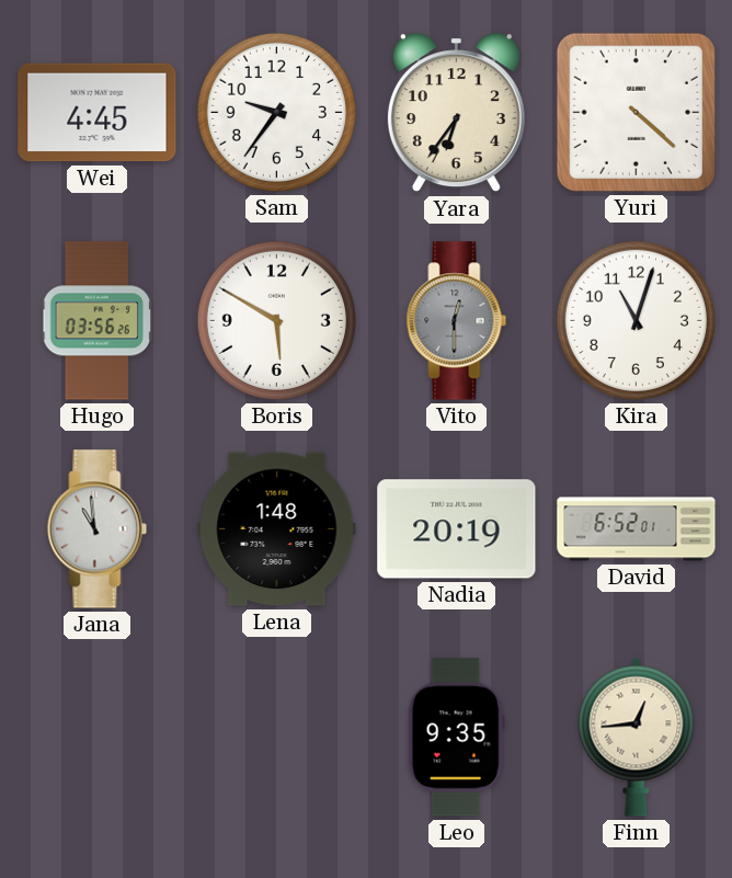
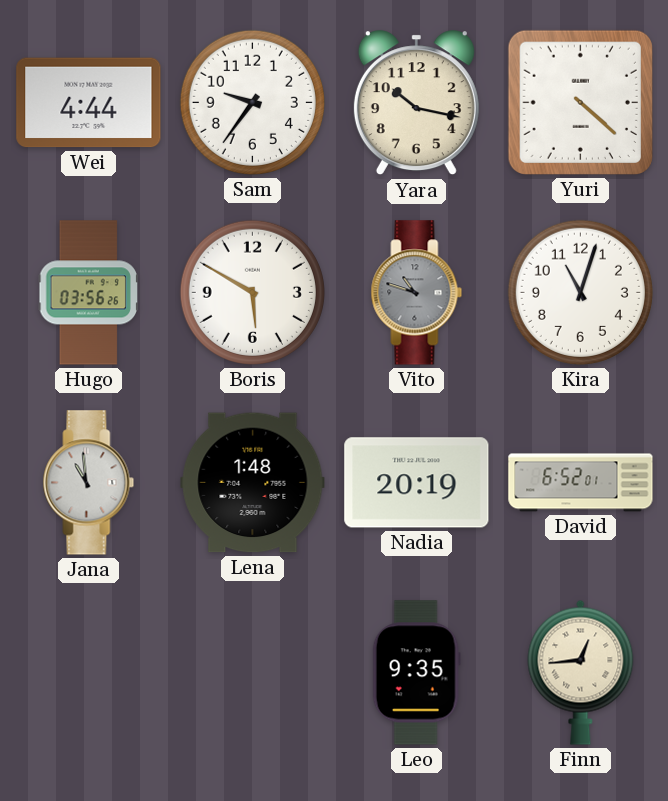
Wei: 4:45 -> 4:44
Yara: 6:36 -> 10:17
Vito: 12:30 -> 10:48
